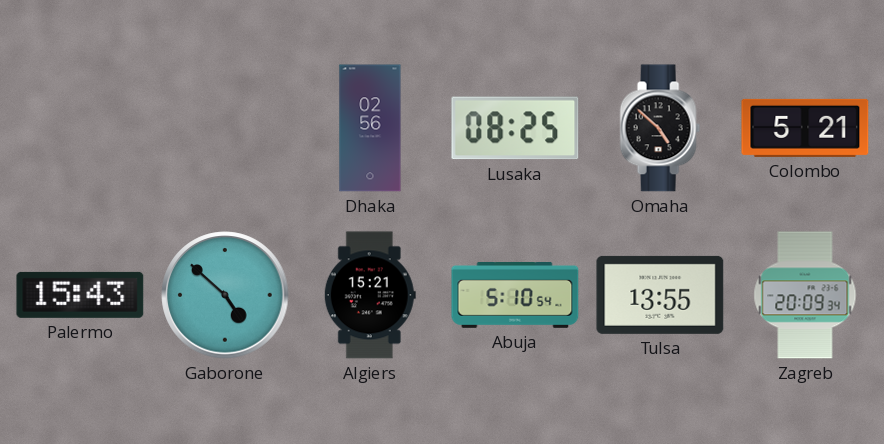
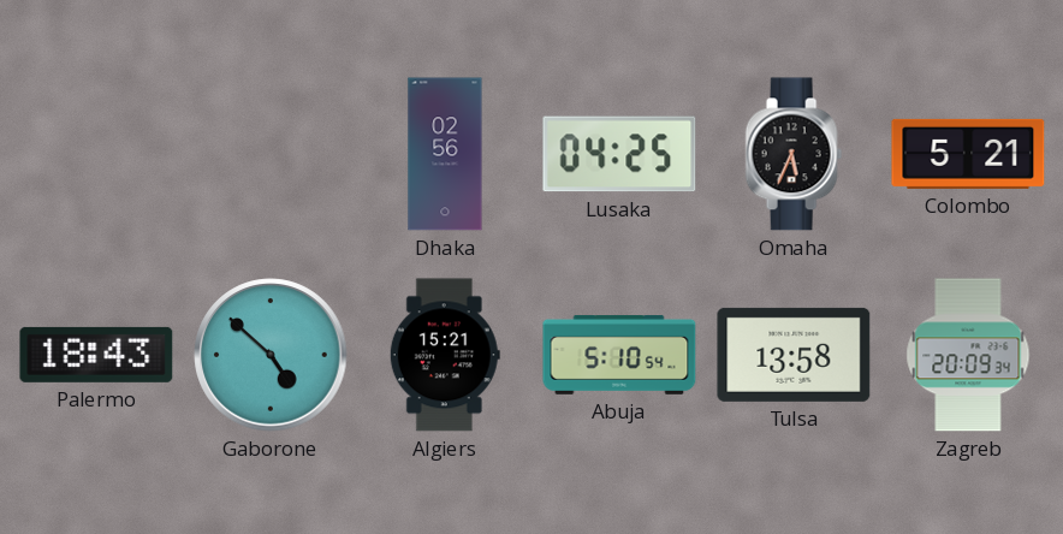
Lusaka: 08:25 -> 04:25
Omaha: 4:52 -> 5:34
Palermo: 15:43 -> 18:43
Tulsa: 13:55 -> 13:58
